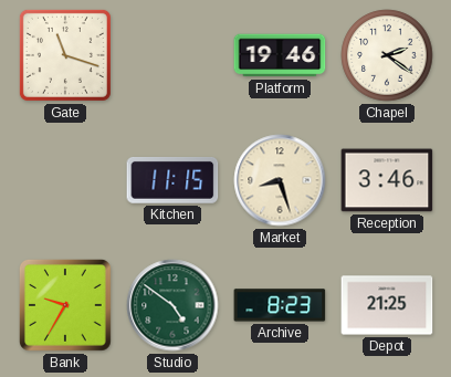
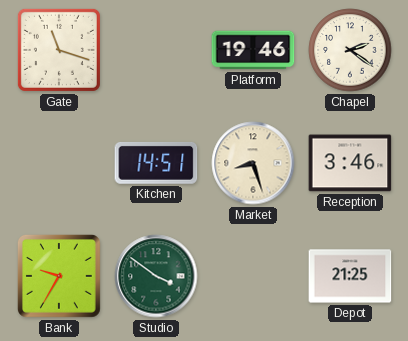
Kitchen: 11:15 -> 14:51
Studio: 4:51 -> 3:51
Archive: 8:23 -> none
